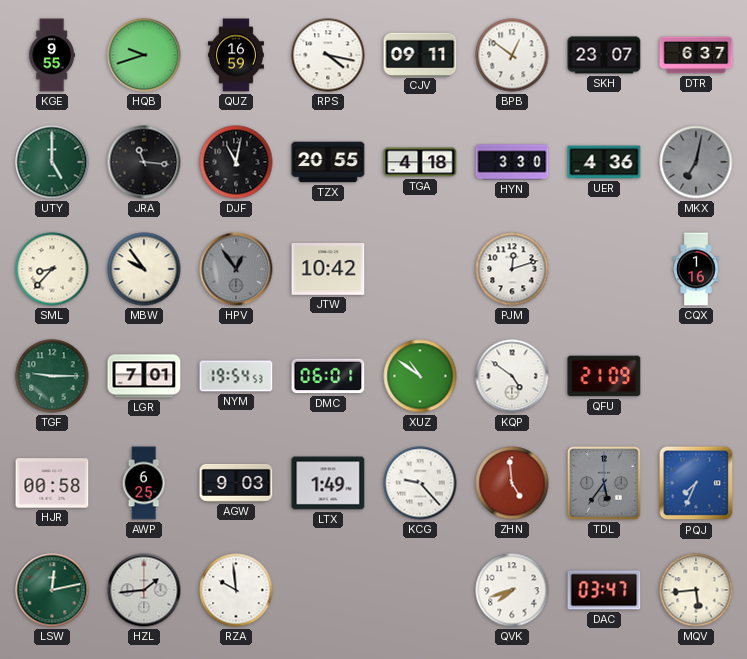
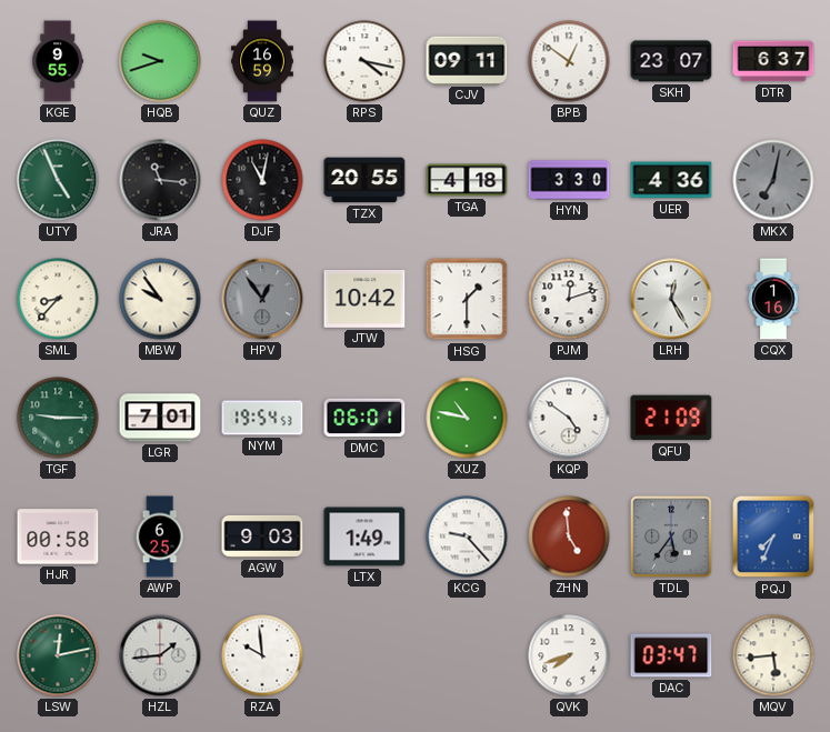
UTY: 5:00 -> 4:56
HSG: none -> 1:30
LRH: none -> 12:25
XUZ: 10:51 -> 10:47
